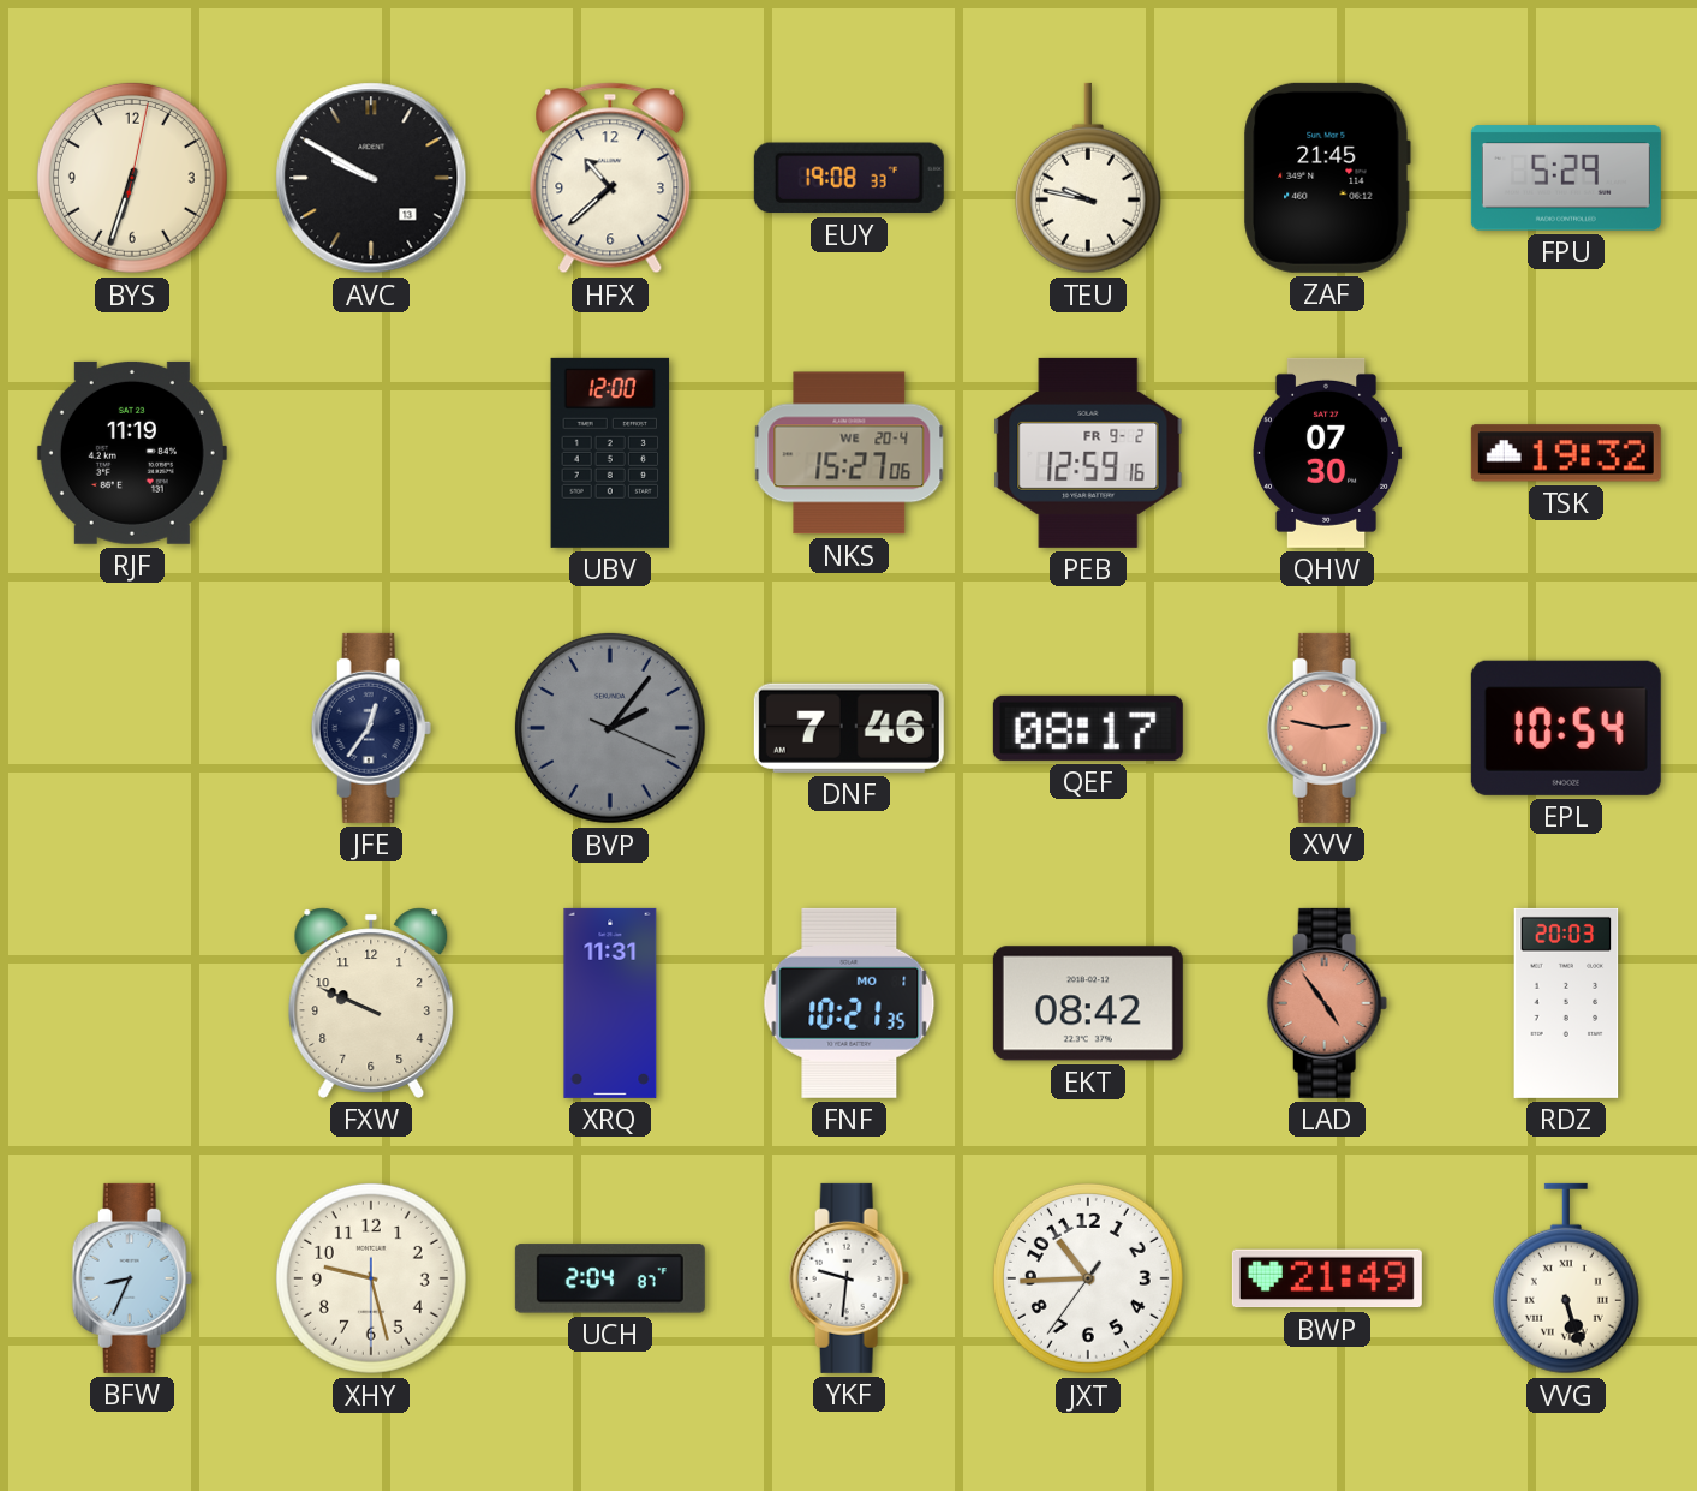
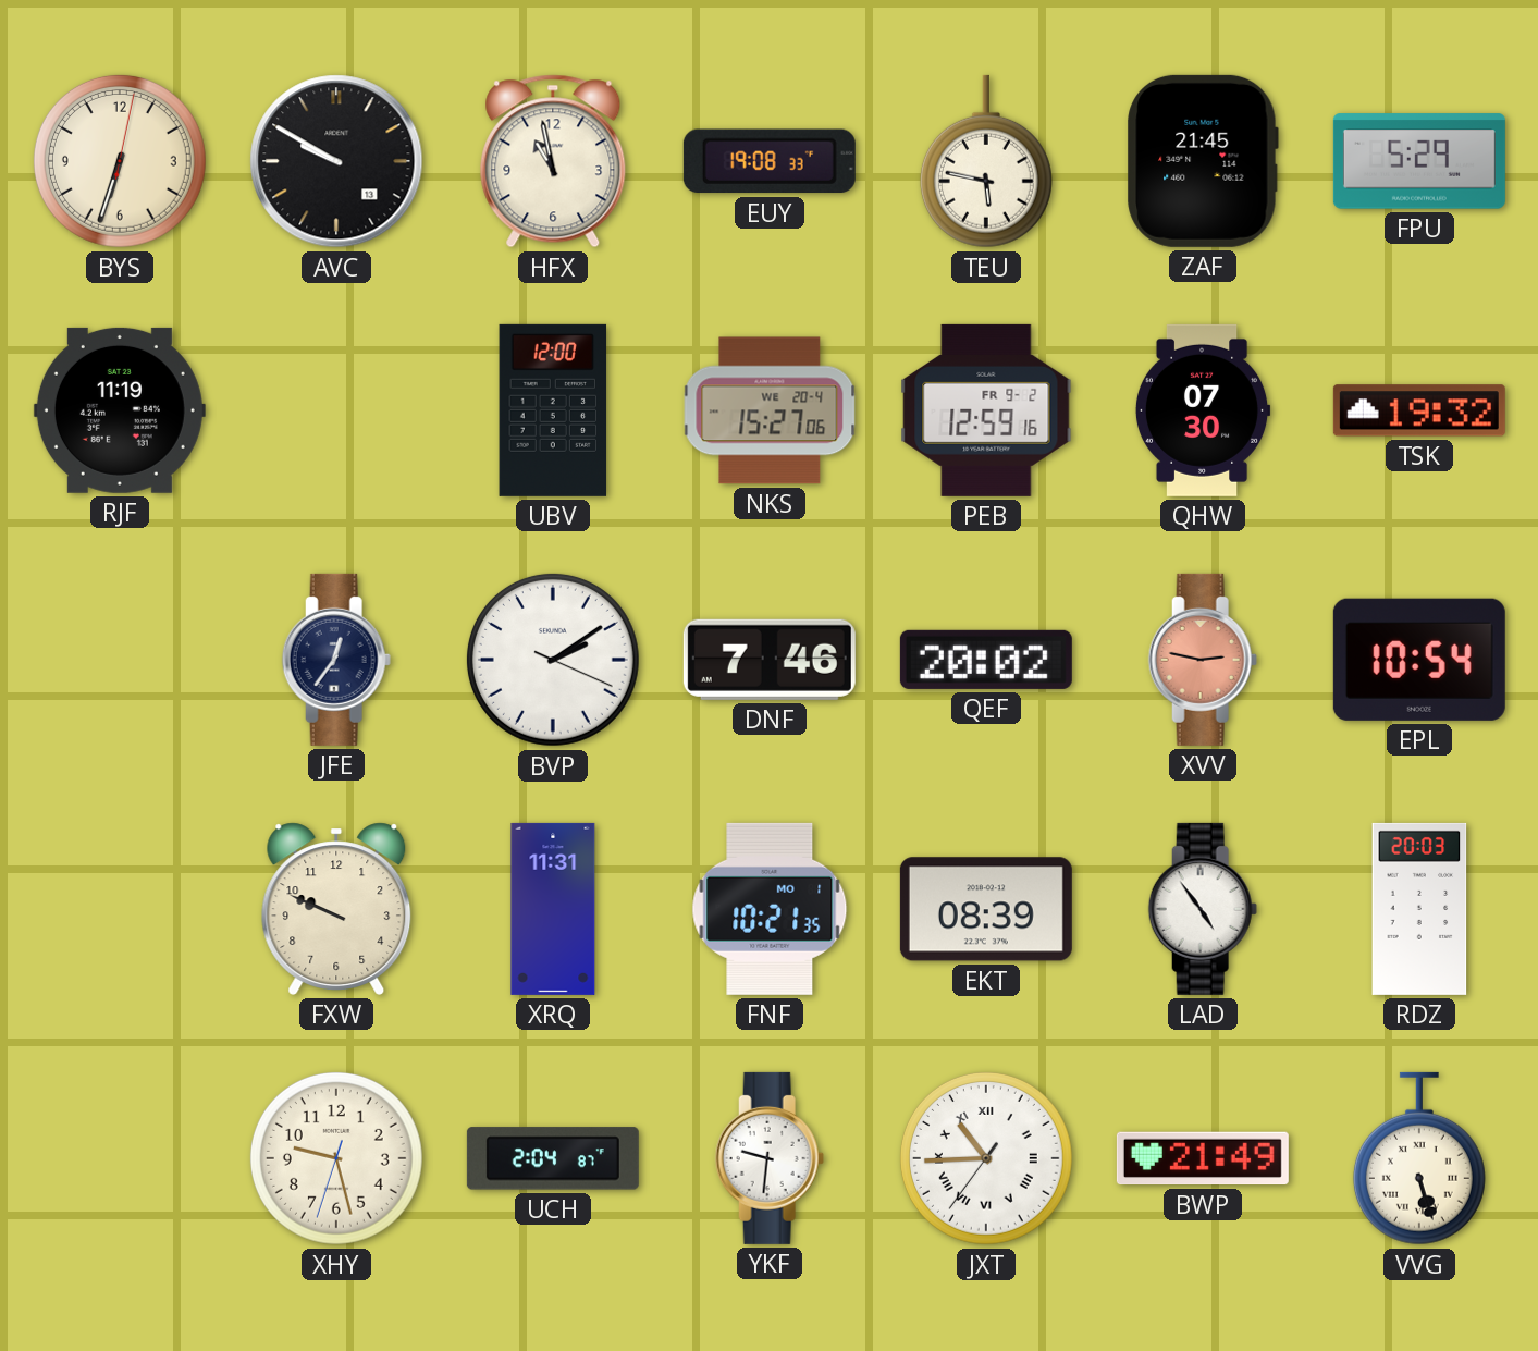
HFX: 10:38 -> 10:58
TEU: 9:47 -> 5:47
BVP: 2:06 -> 2:09
BVP dial: grey -> white
QEF: 08:17 -> 20:02
EKT: 08:42 -> 08:39
LAD dial: salmon -> white
BFW: 8:34 -> none
XHY: 9:27:30 -> 9:27:33
JXT numerals: Arabic -> Roman
